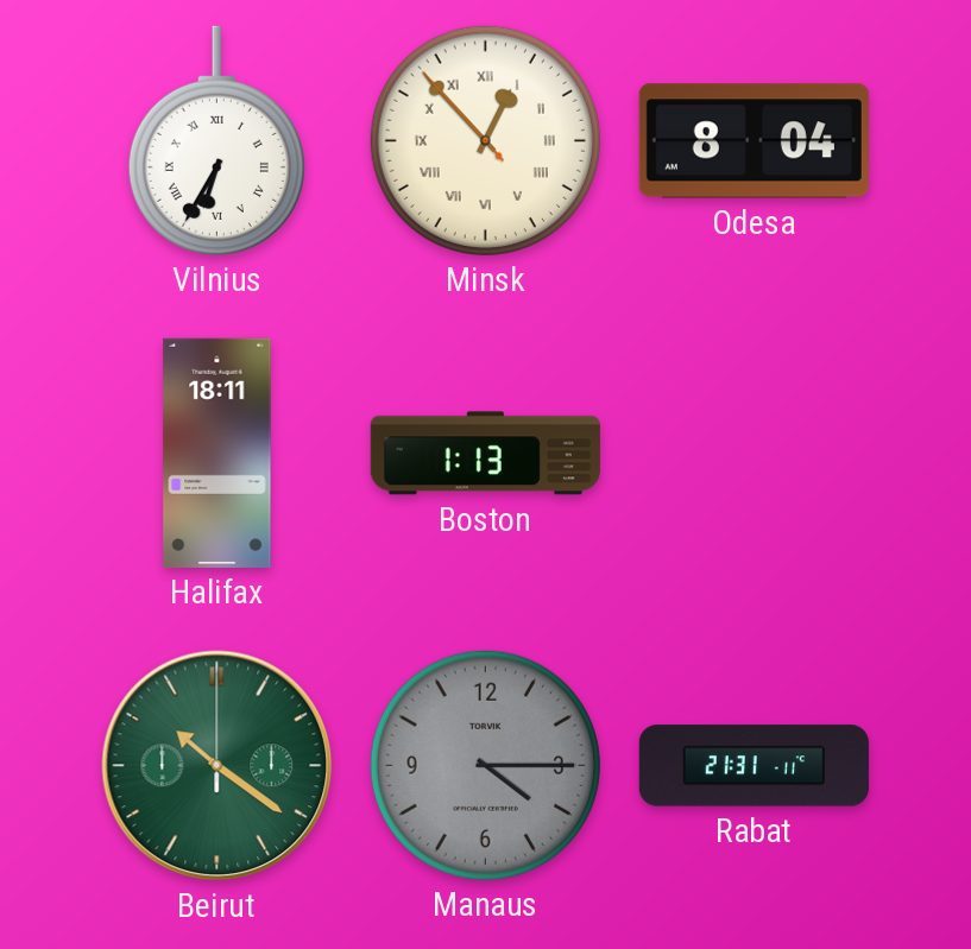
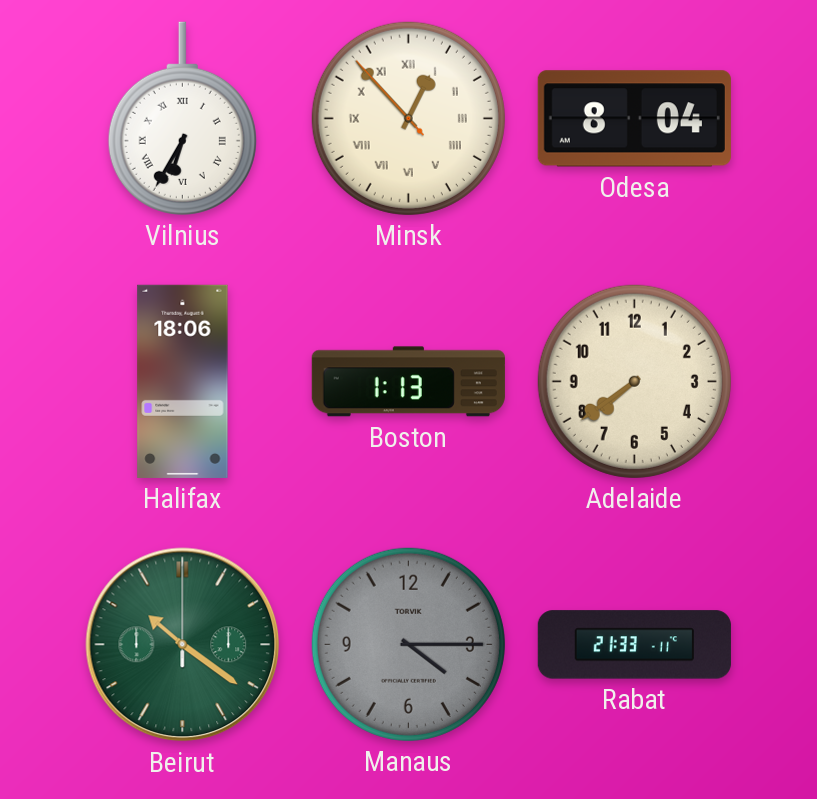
Halifax: 18:11 -> 18:06
Adelaide: none -> 7:39
Rabat: 21:31 -> 21:33
